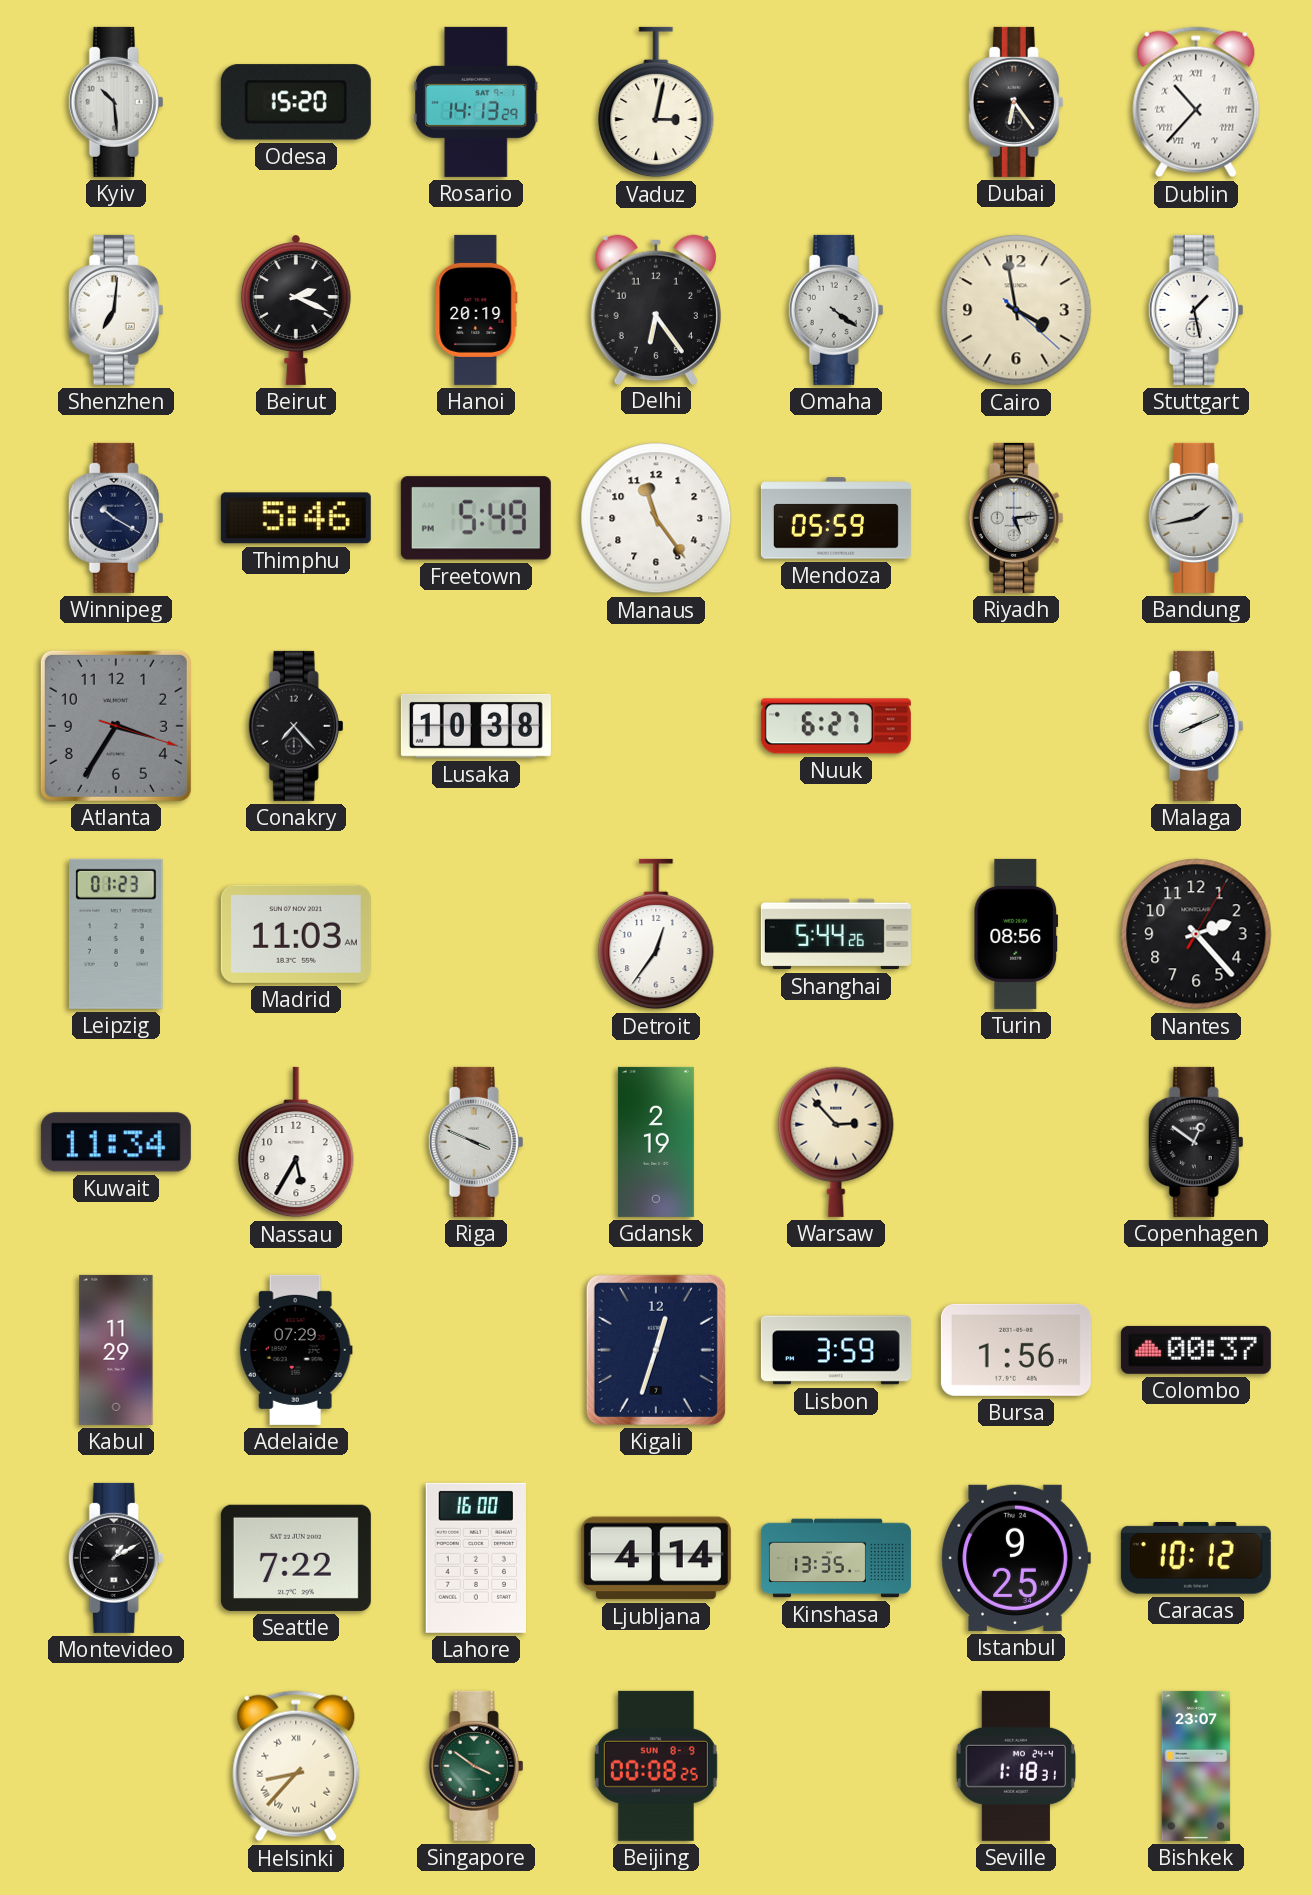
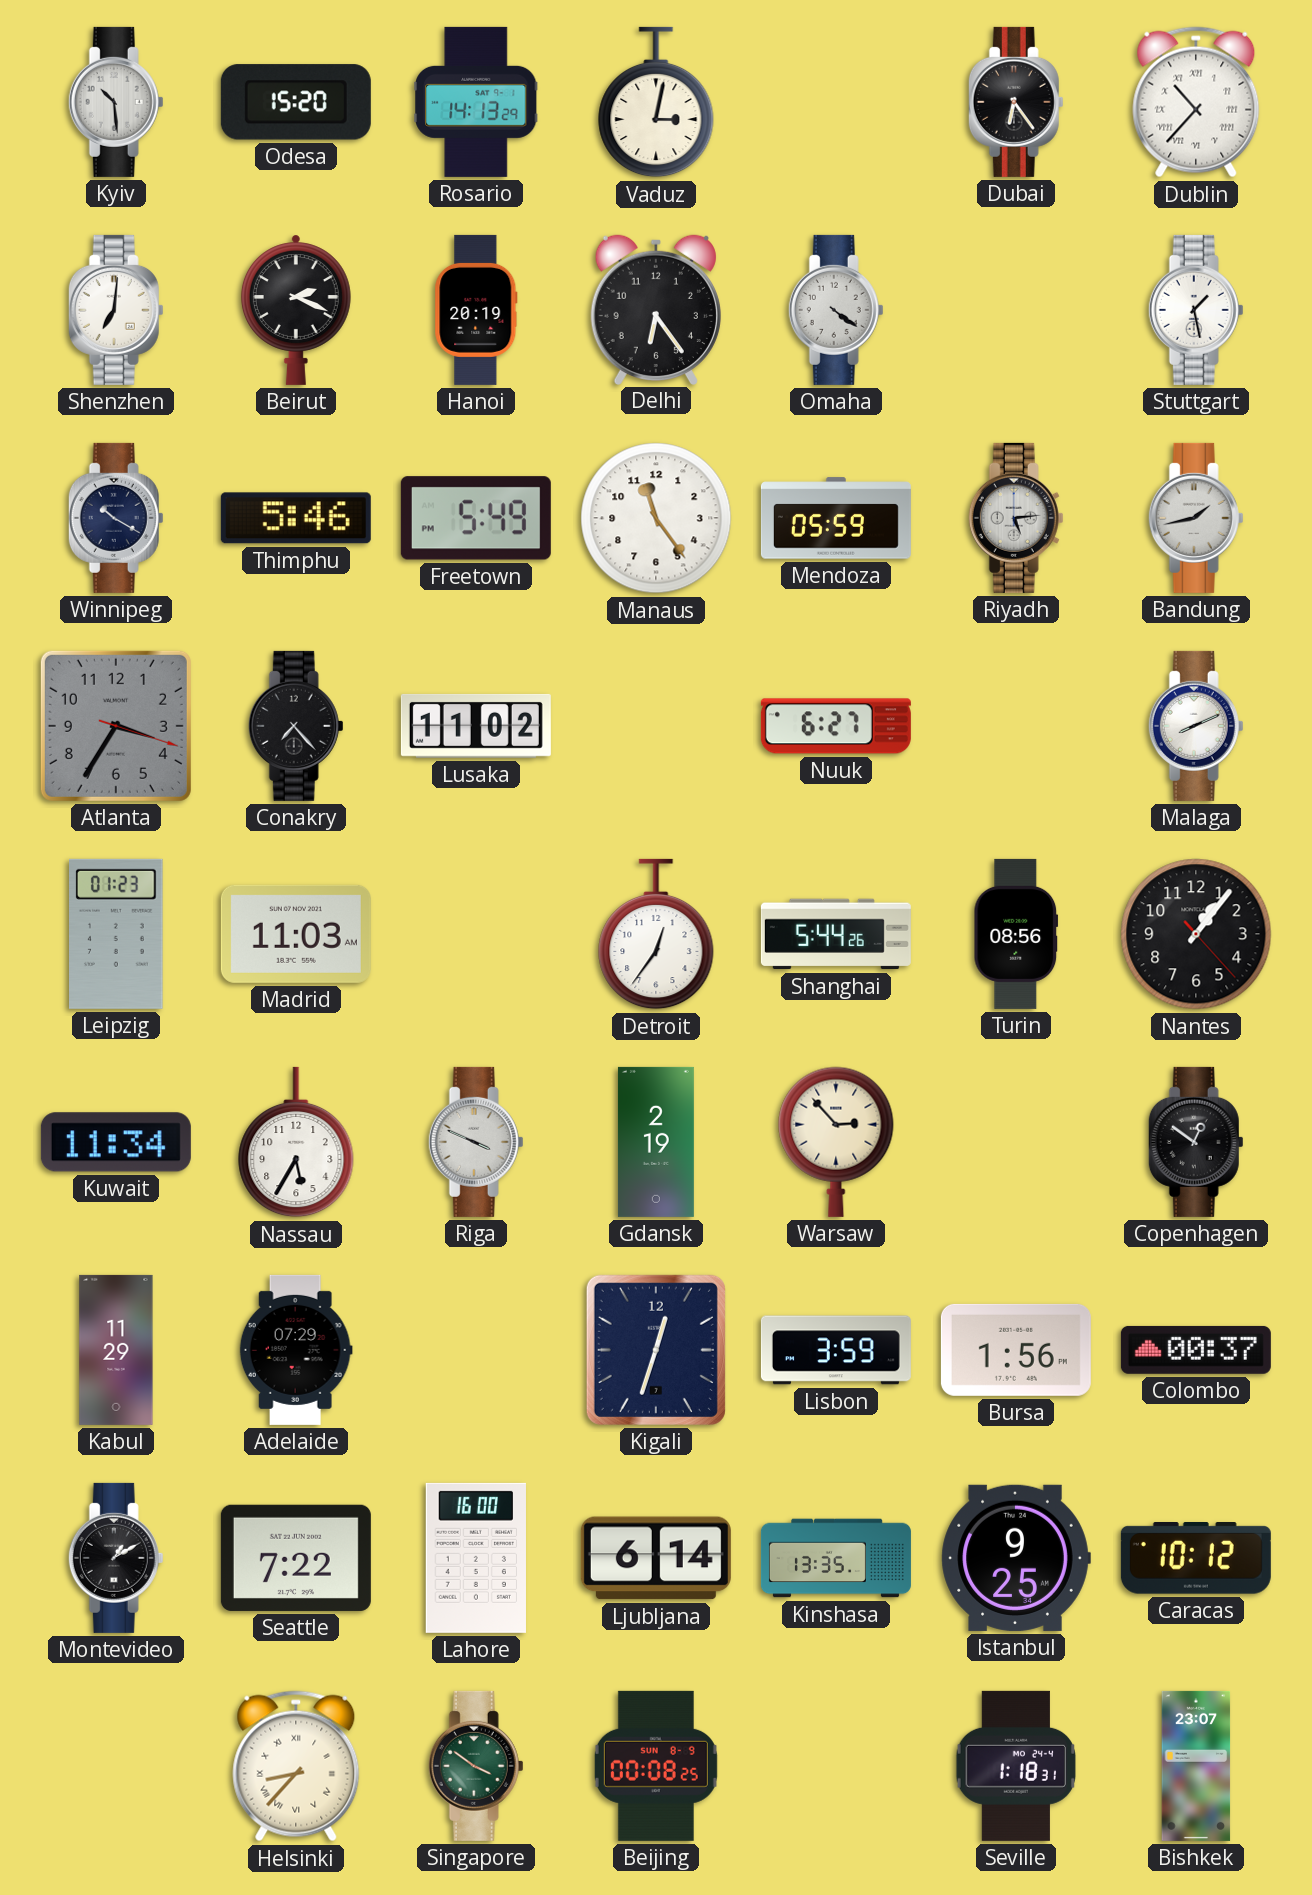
Cairo: 3:58 -> none
Lusaka: 10:38 -> 11:02
Nantes: 2:23 -> 1:06
Ljubljana: 4:14 -> 6:14
